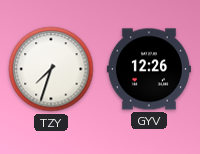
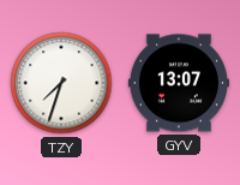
GYV: 12:26 -> 13:07
